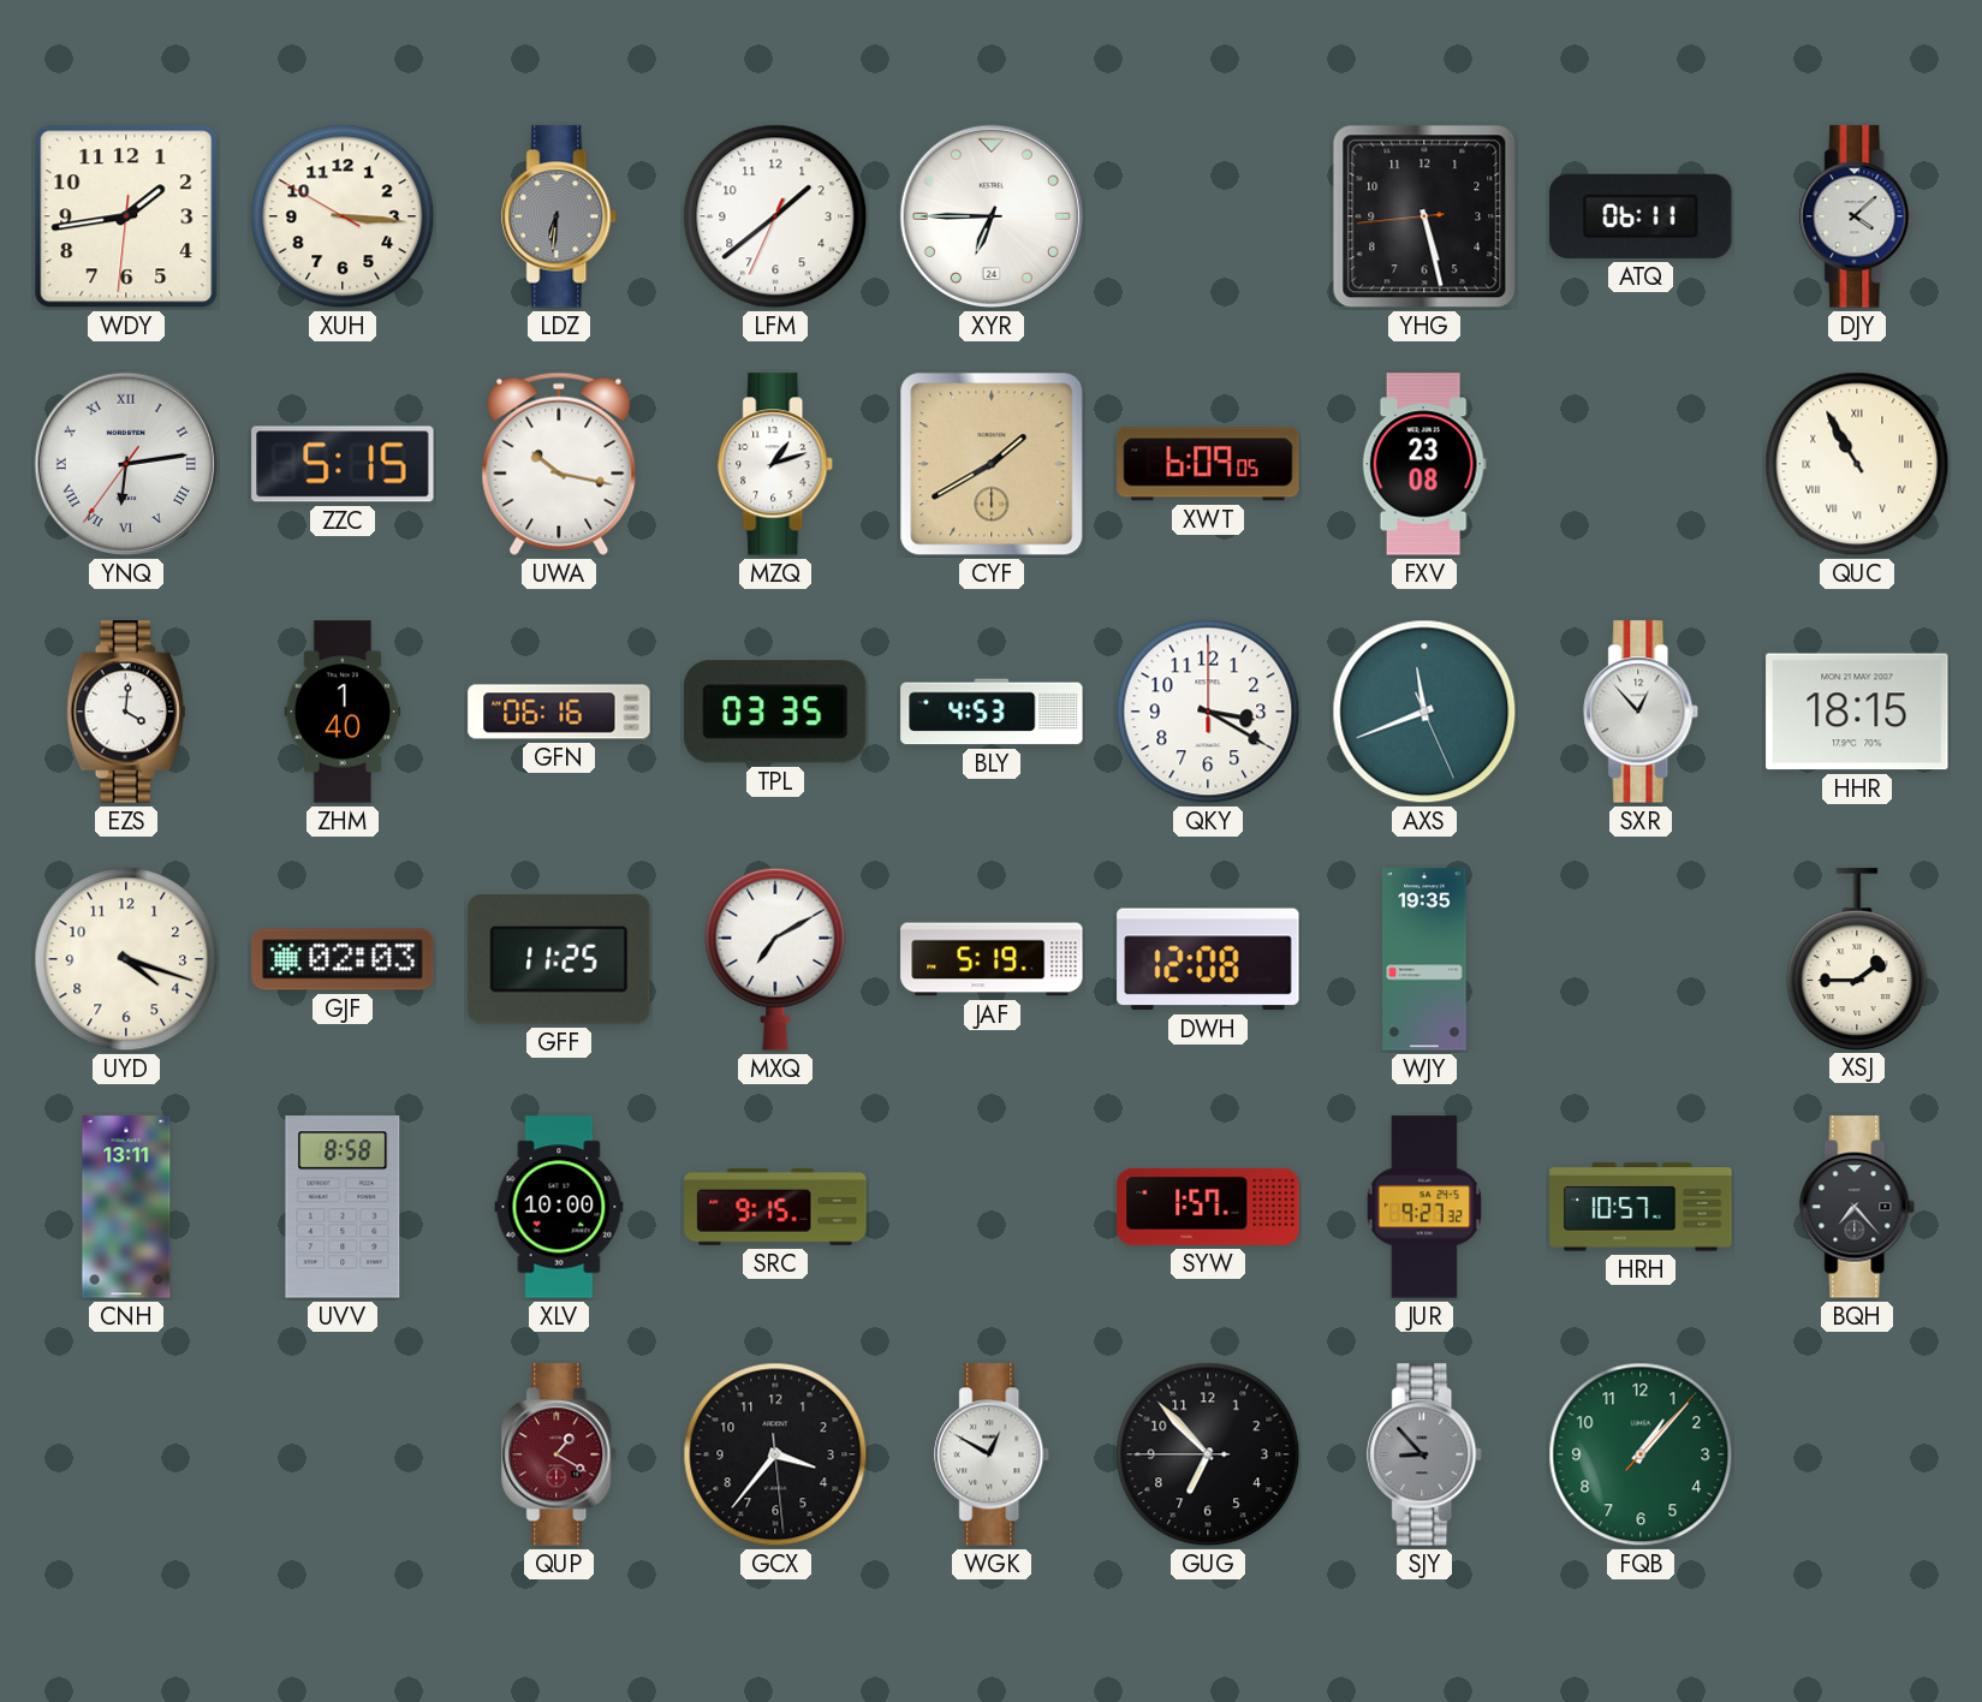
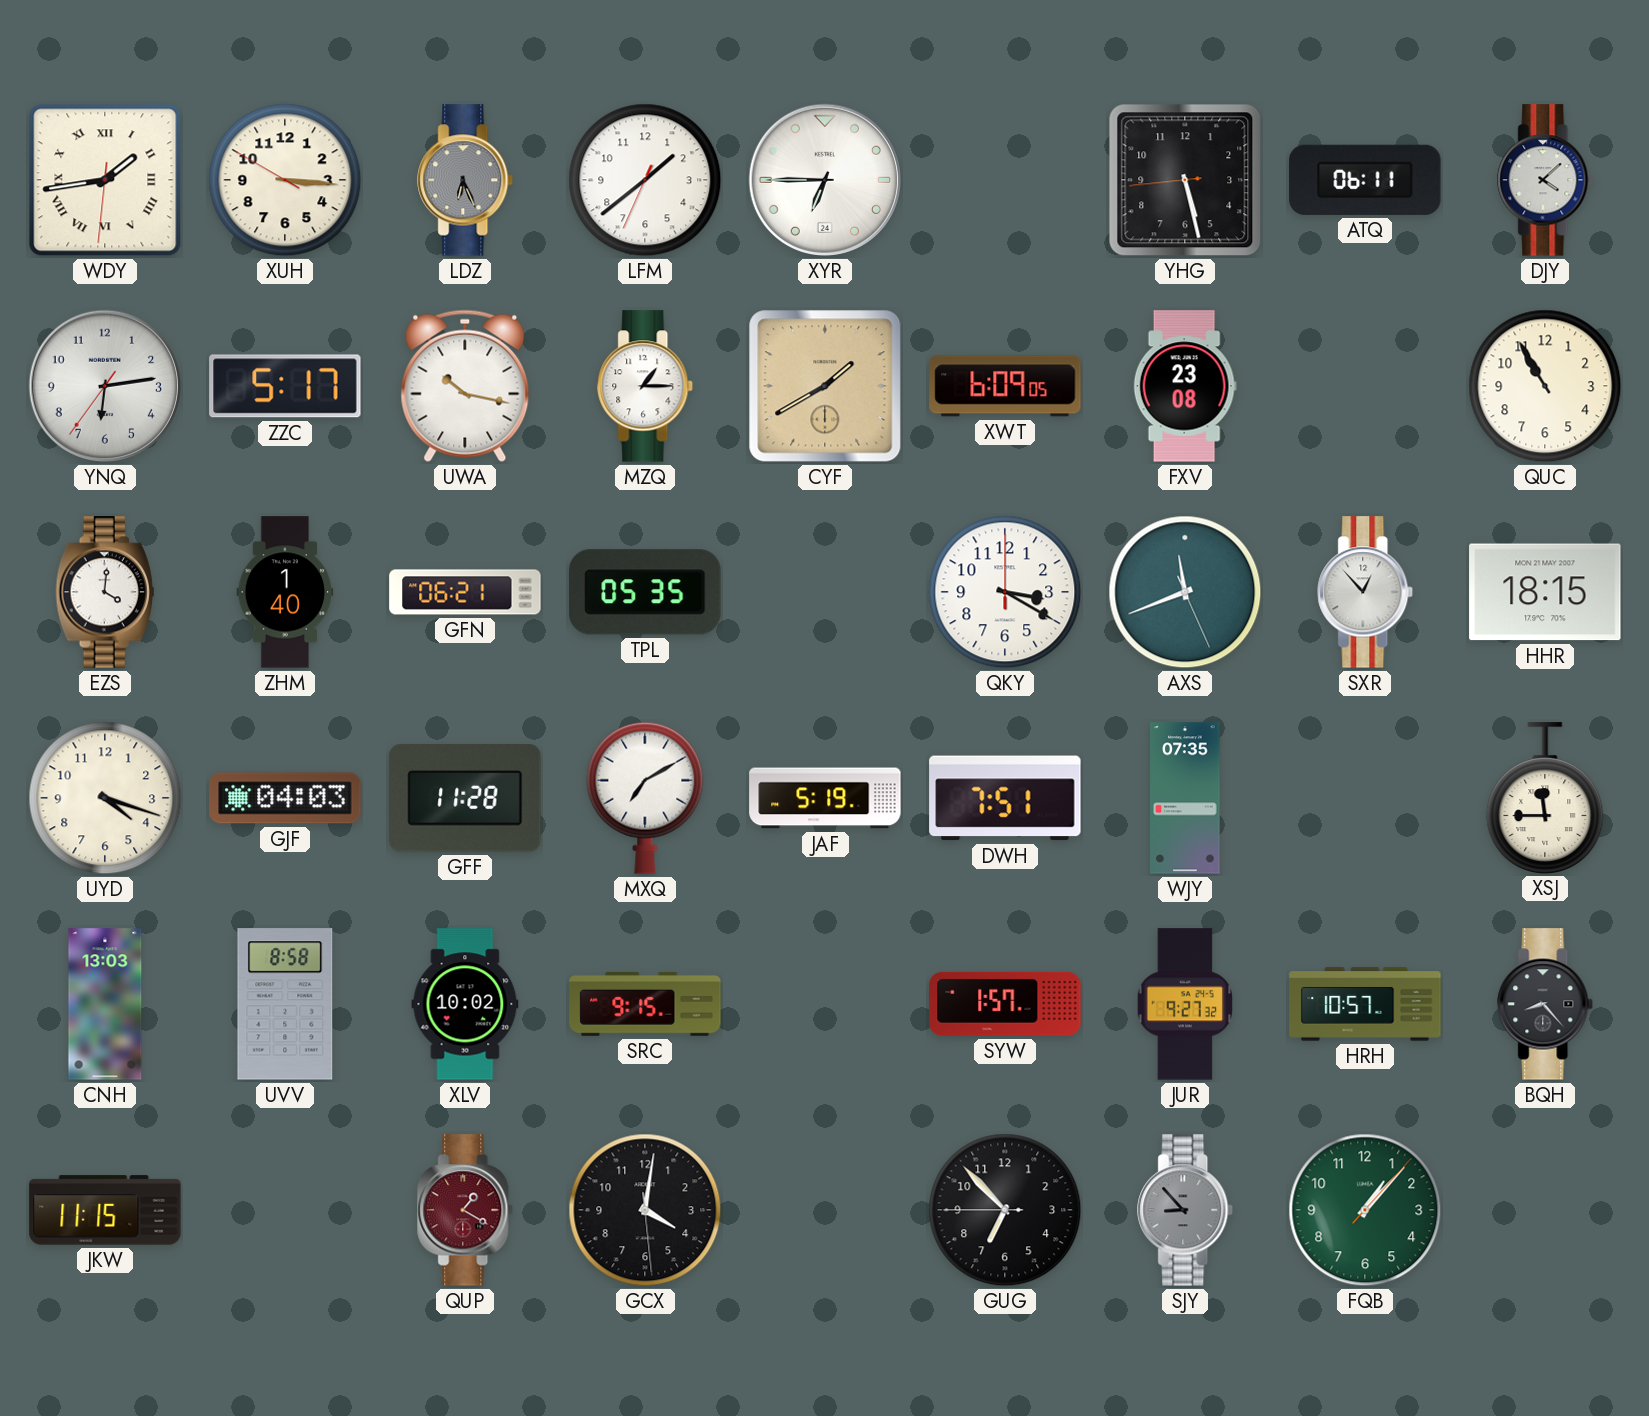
WDY numerals: Arabic -> Roman
LDZ: 6:31 -> 6:26
YNQ numerals: Roman -> Arabic
ZZC: 5:15 -> 5:17
MZQ: 1:12 -> 1:15
QUC numerals: Roman -> Arabic
GFN: 06:16 -> 06:21
TPL: 03:35 -> 05:35
BLY: 4:53 -> none
GJF: 02:03 -> 04:03
GFF: 11:25 -> 11:28
DWH: 12:08 -> 7:51
WJY: 19:35 -> 07:35
XSJ: 1:45 -> 11:45
CNH: 13:11 -> 13:03
XLV: 10:00 -> 10:02
BQH: 7:23 -> 8:23
JKW: none -> 11:15
GCX: 3:36 -> 4:01
WGK: 12:50 -> none
